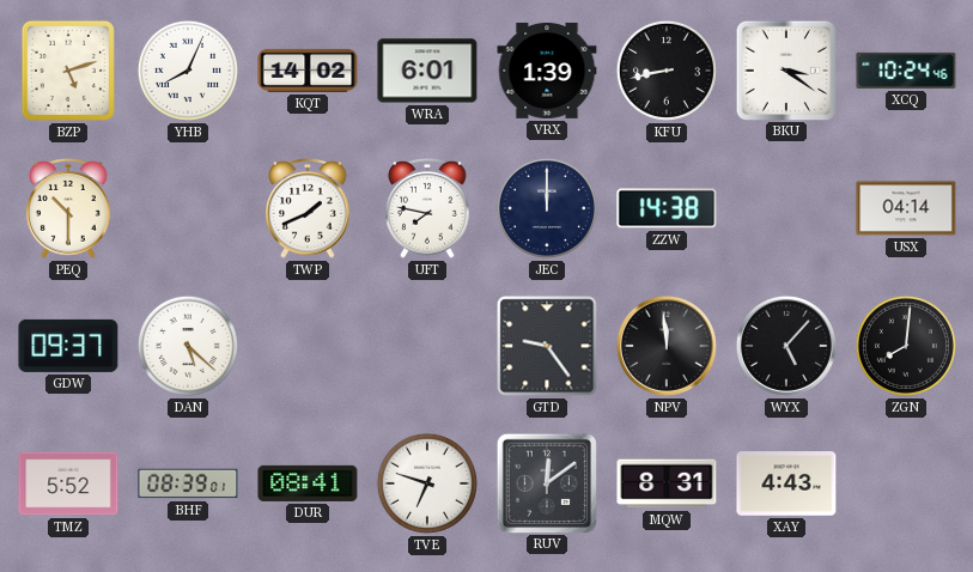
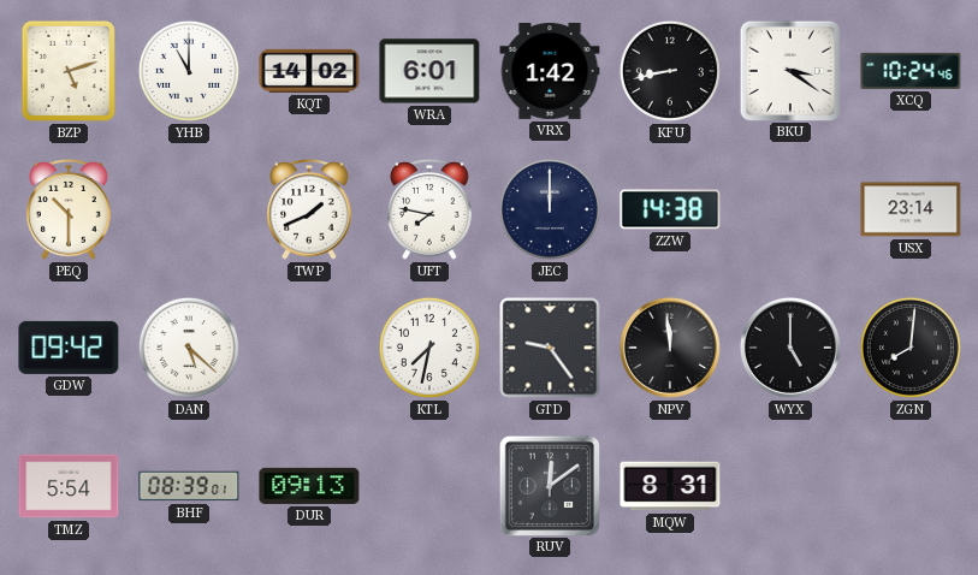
YHB: 8:04 -> 11:00
VRX: 1:39 -> 1:42
USX: 04:14 -> 23:14
GDW: 09:37 -> 09:42
KTL: none -> 7:32
WYX: 5:07 -> 5:00
TMZ: 5:52 -> 5:54
DUR: 08:41 -> 09:13
TVE: 6:48 -> none
XAY: 4:43 -> none
